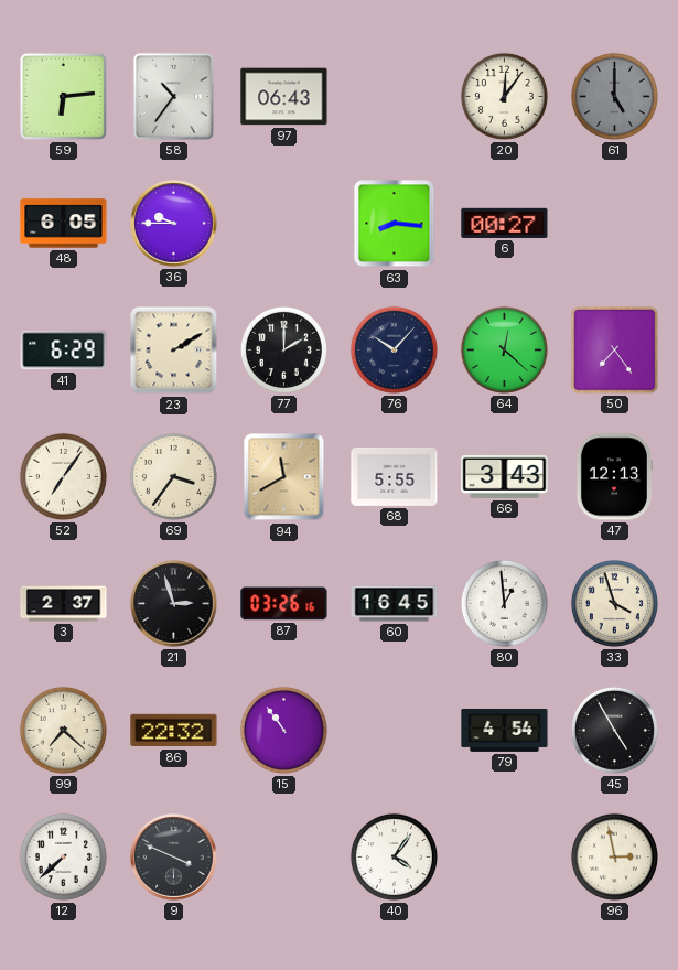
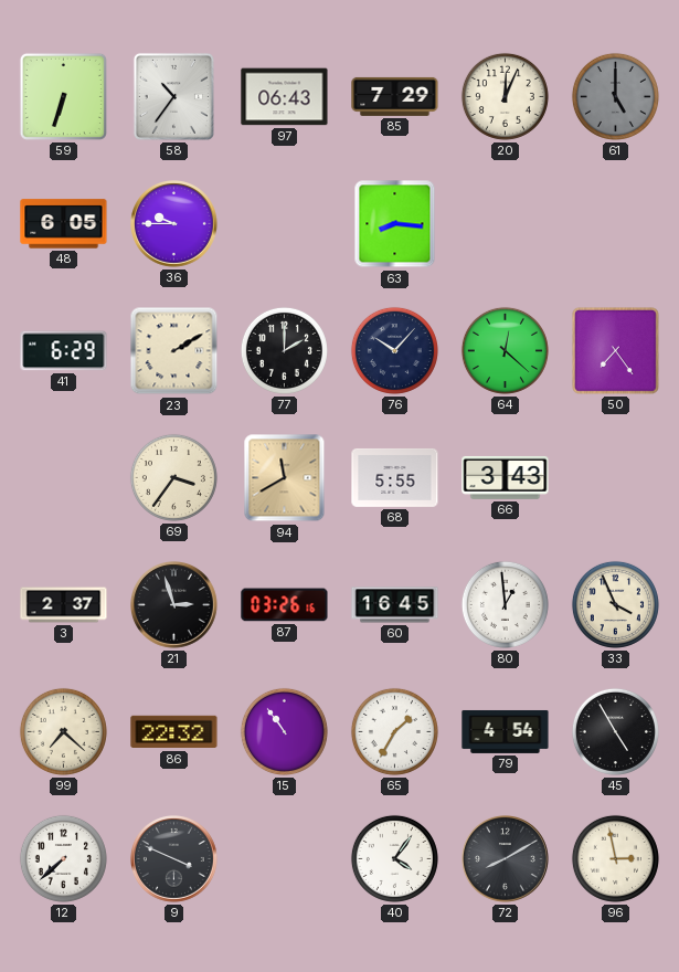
59: 6:14 -> 6:33
85: none -> 7:29
20: 12:06 -> 12:04
6: 00:27 -> none
52: 7:06 -> none
47: 12:13 -> none
33: 3:57 -> 3:56
65: none -> 1:35
72: none -> 8:10
